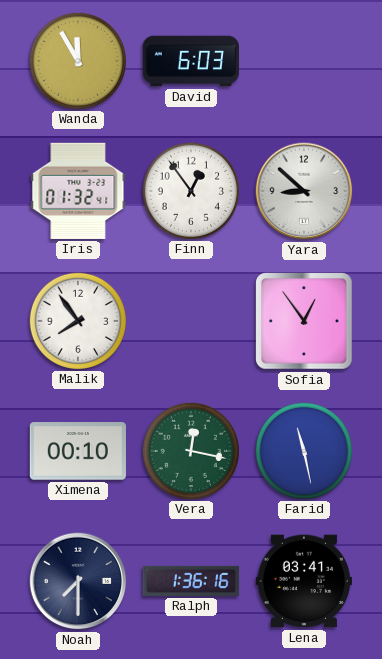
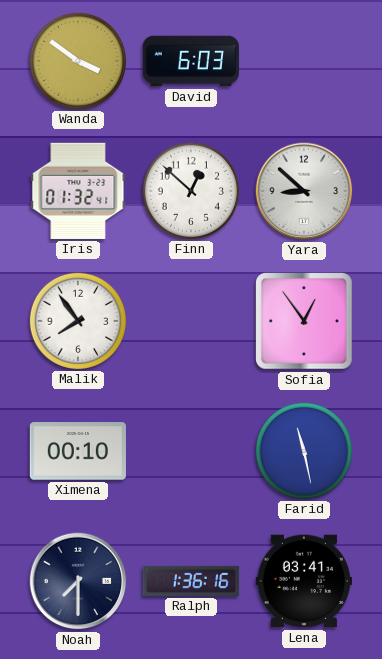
Wanda: 11:55 -> 3:51
Finn: 12:54 -> 12:52
Vera: 12:17 -> none
